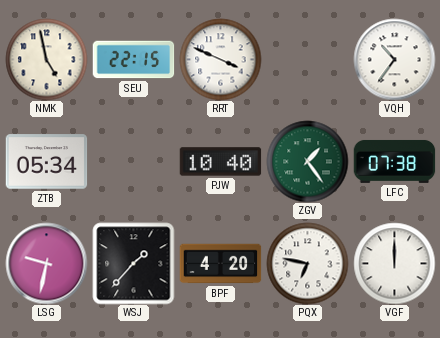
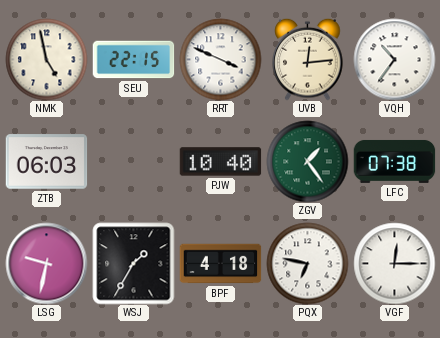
UVB: none -> 12:14
ZTB: 05:34 -> 06:03
WSJ: 1:37 -> 1:35
BPF: 4:20 -> 4:18
VGF: 12:00 -> 12:15
